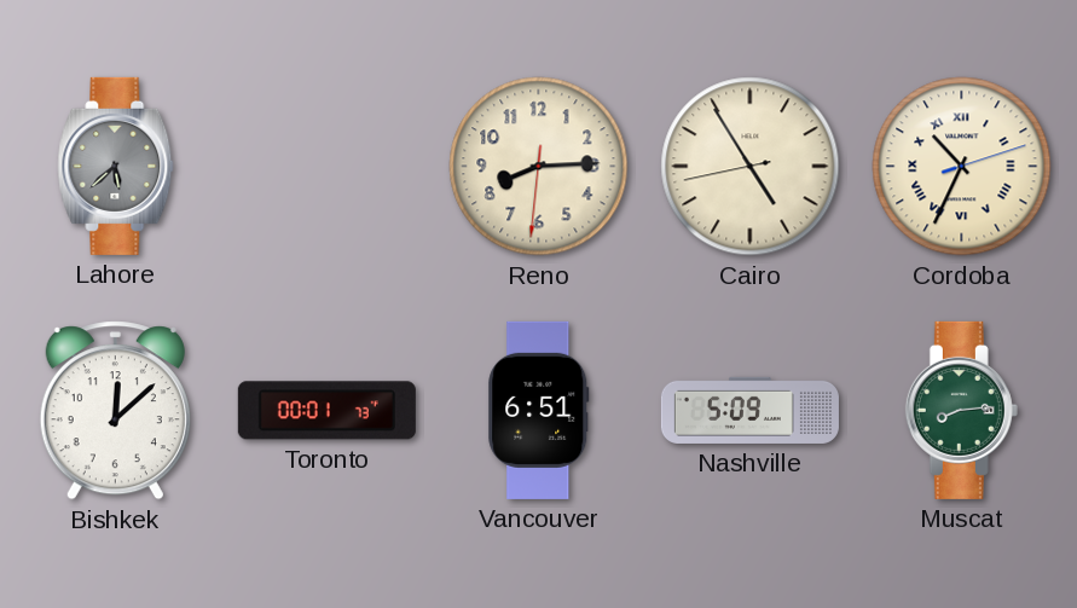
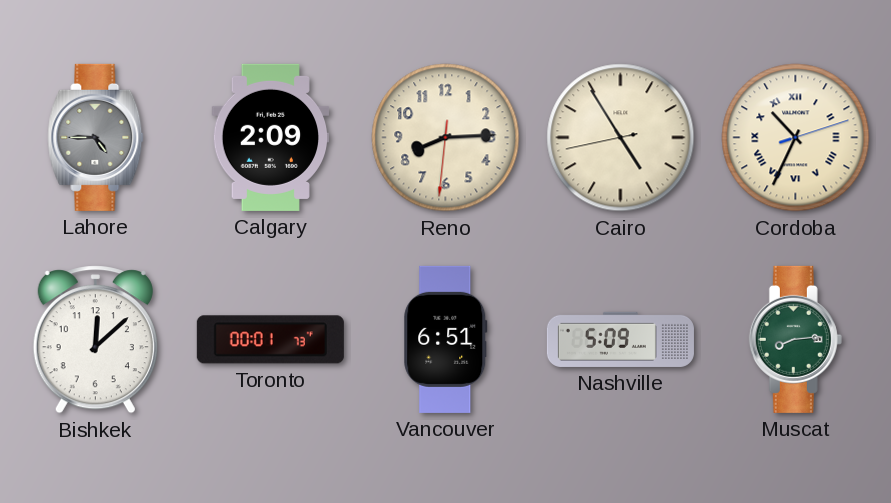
Lahore: 5:38 -> 4:45
Calgary: none -> 2:09
